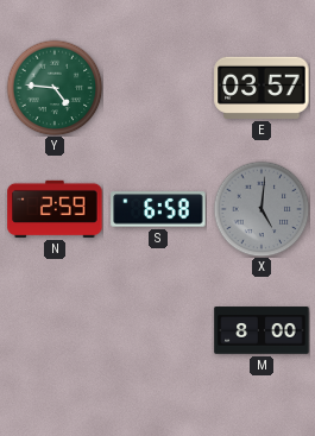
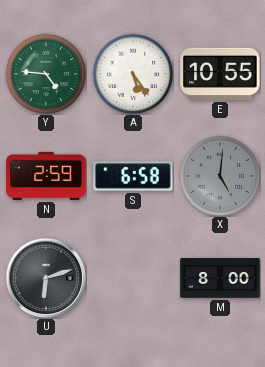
A: none -> 5:24
E: 03:57 -> 10:55
U: none -> 6:12
